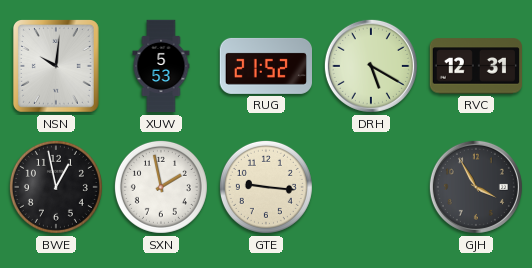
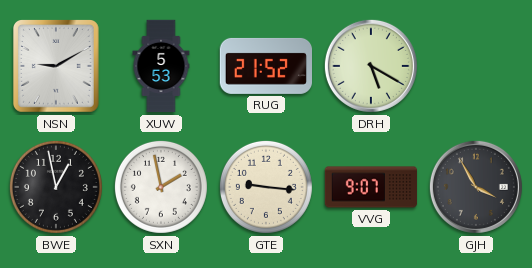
NSN: 10:01 -> 9:10
RVC: 12:31 -> none
VVG: none -> 9:07
